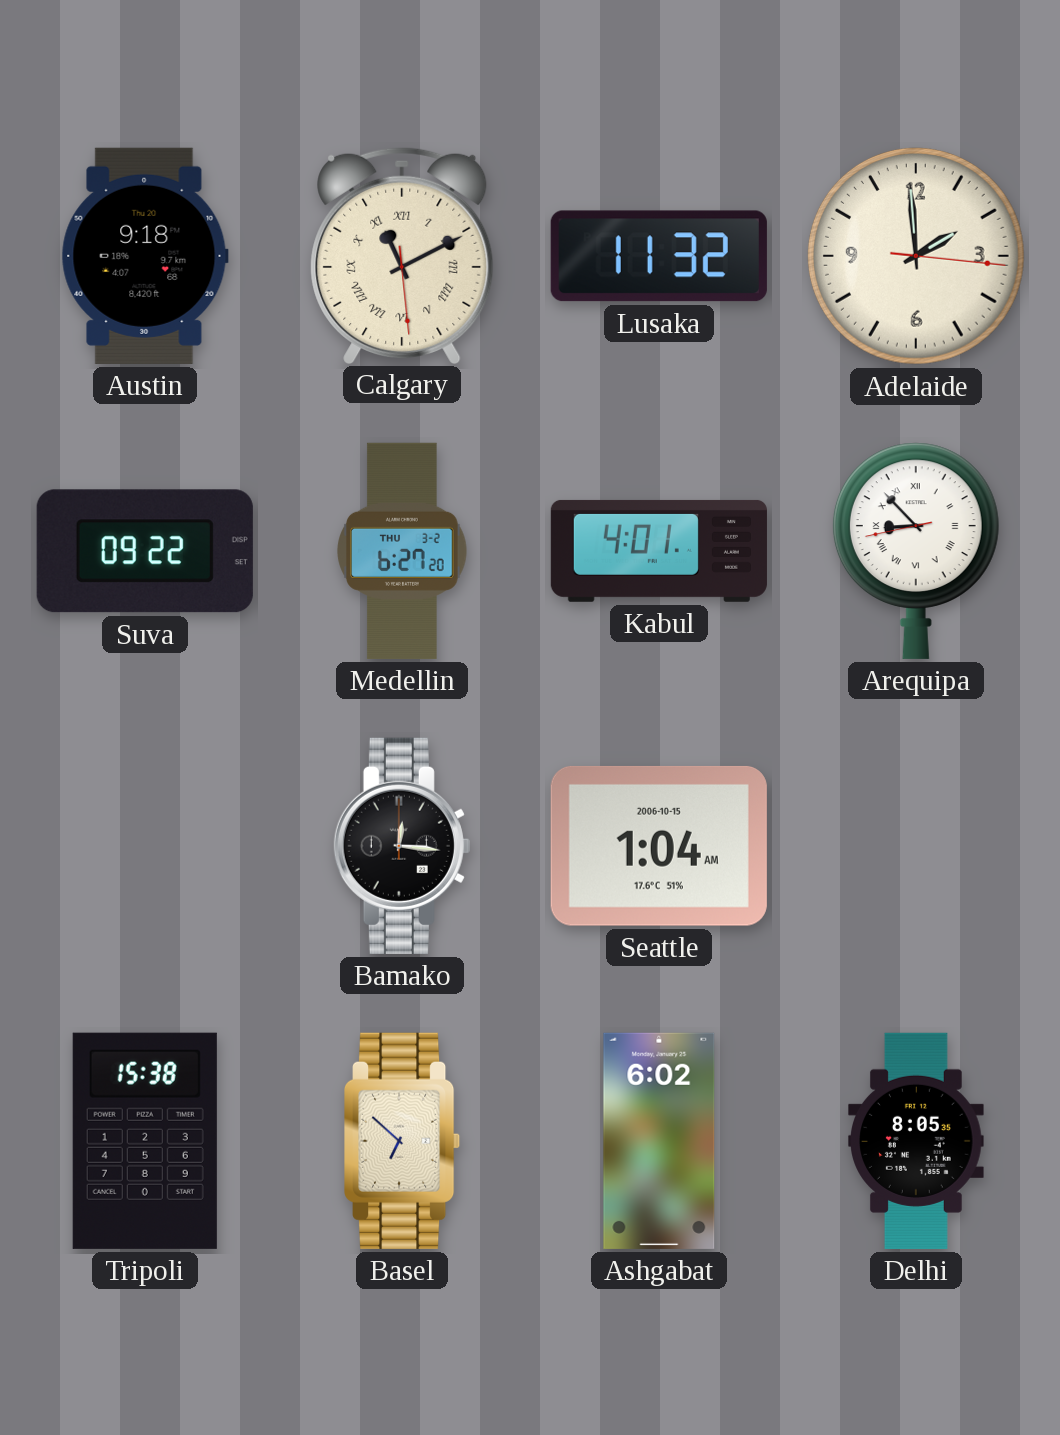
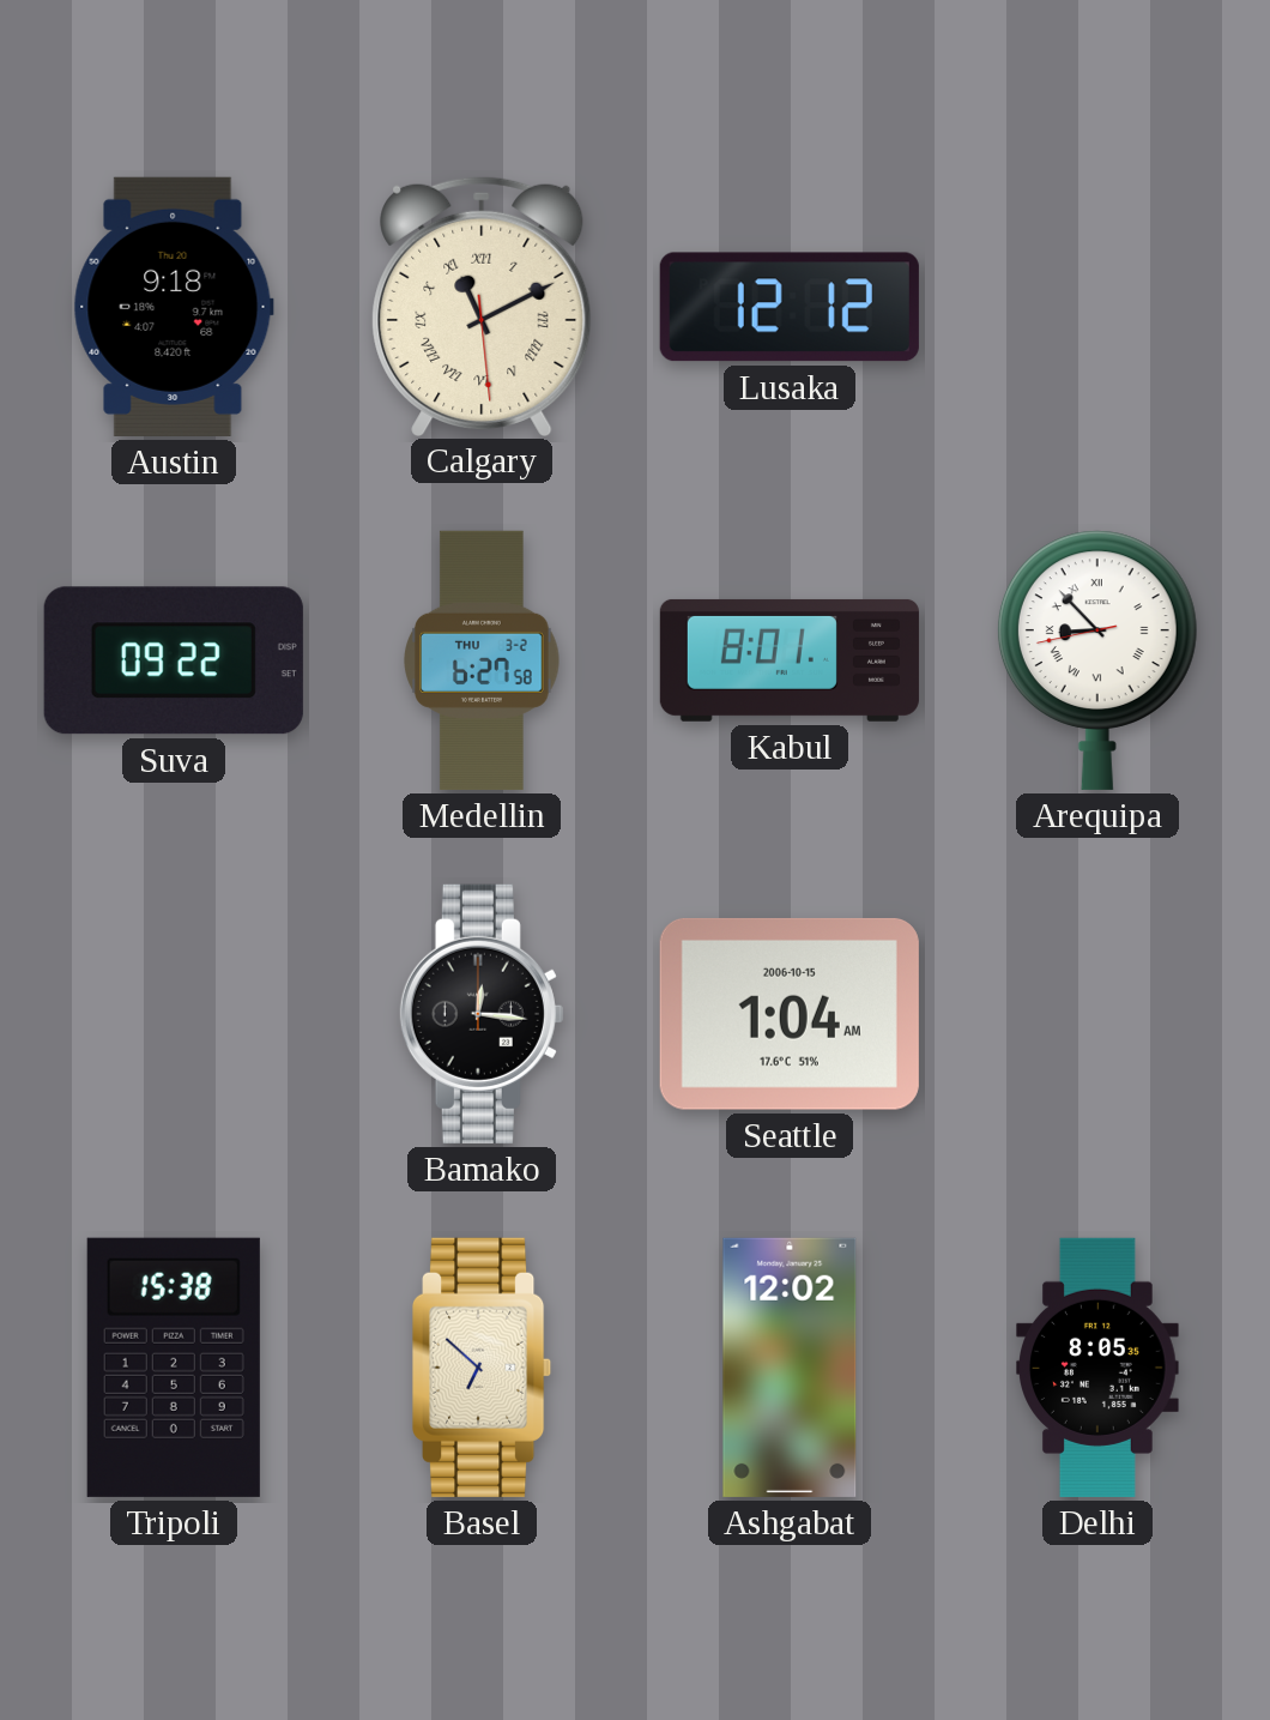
Lusaka: 11:32 -> 12:12
Adelaide: 1:59 -> none
Medellin: 6:27:20 -> 6:27:58
Kabul: 4:01 -> 8:01
Ashgabat: 6:02 -> 12:02
